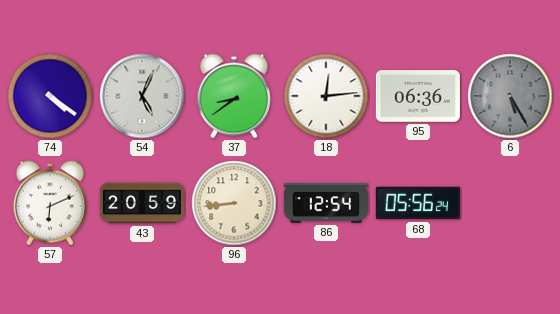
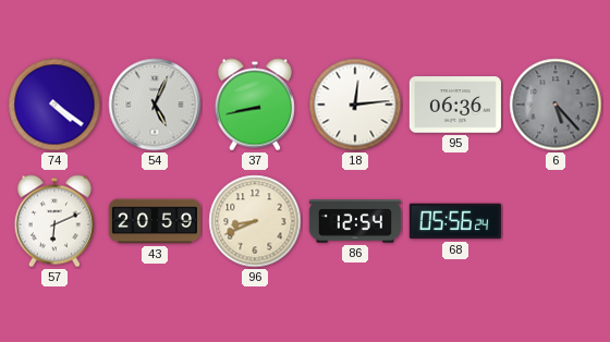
37: 8:39 -> 8:43
6: 5:25 -> 5:23
96: 8:44 -> 8:41
